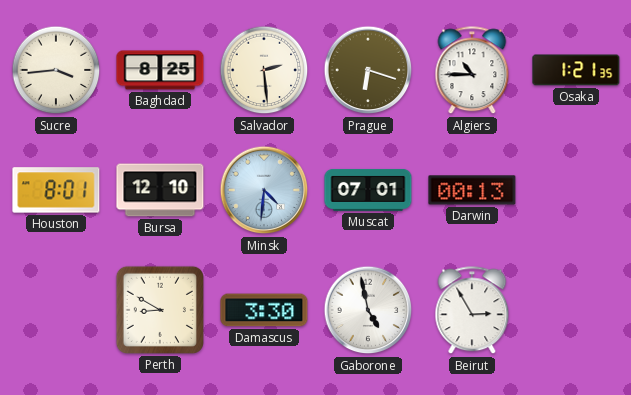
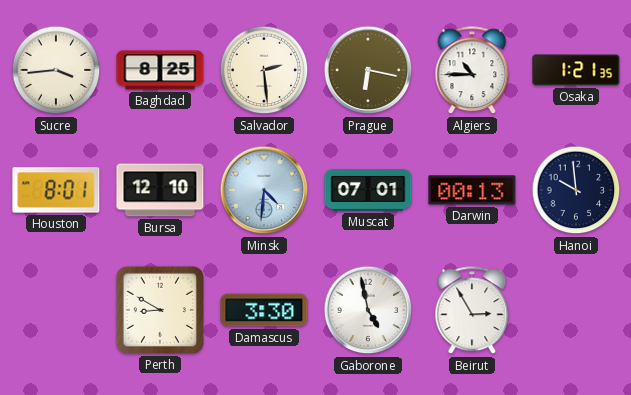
Prague: 6:18 -> 6:17
Hanoi: none -> 9:59
